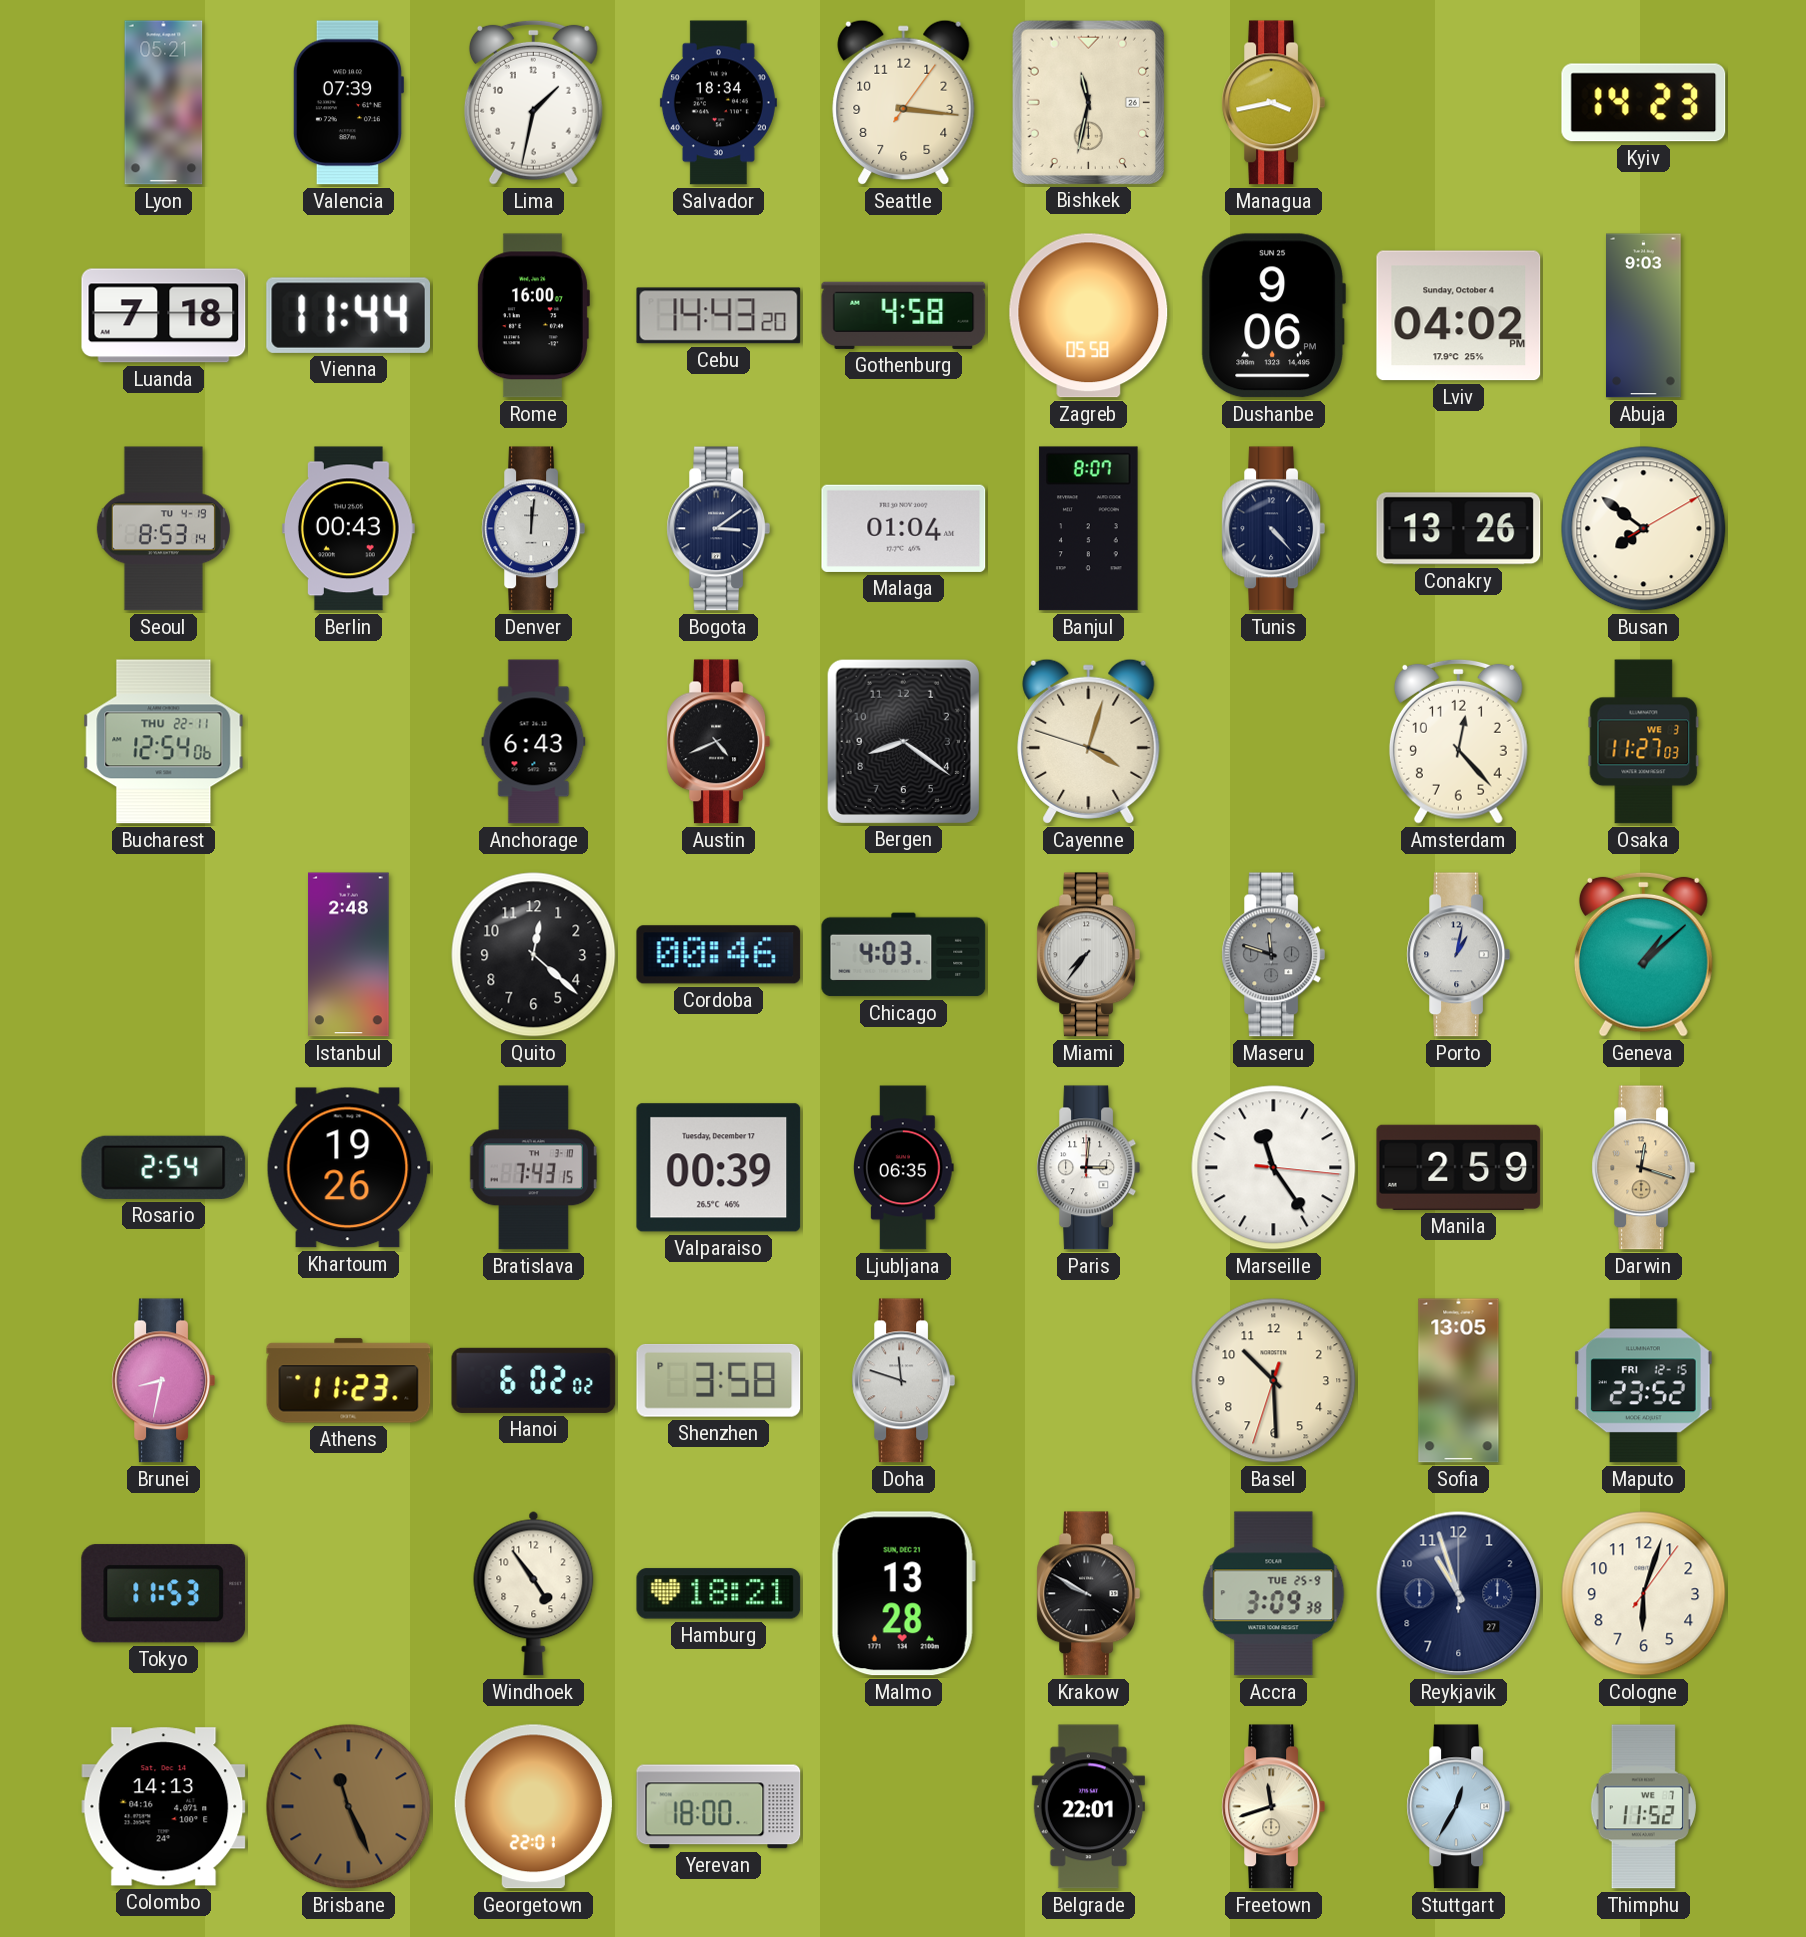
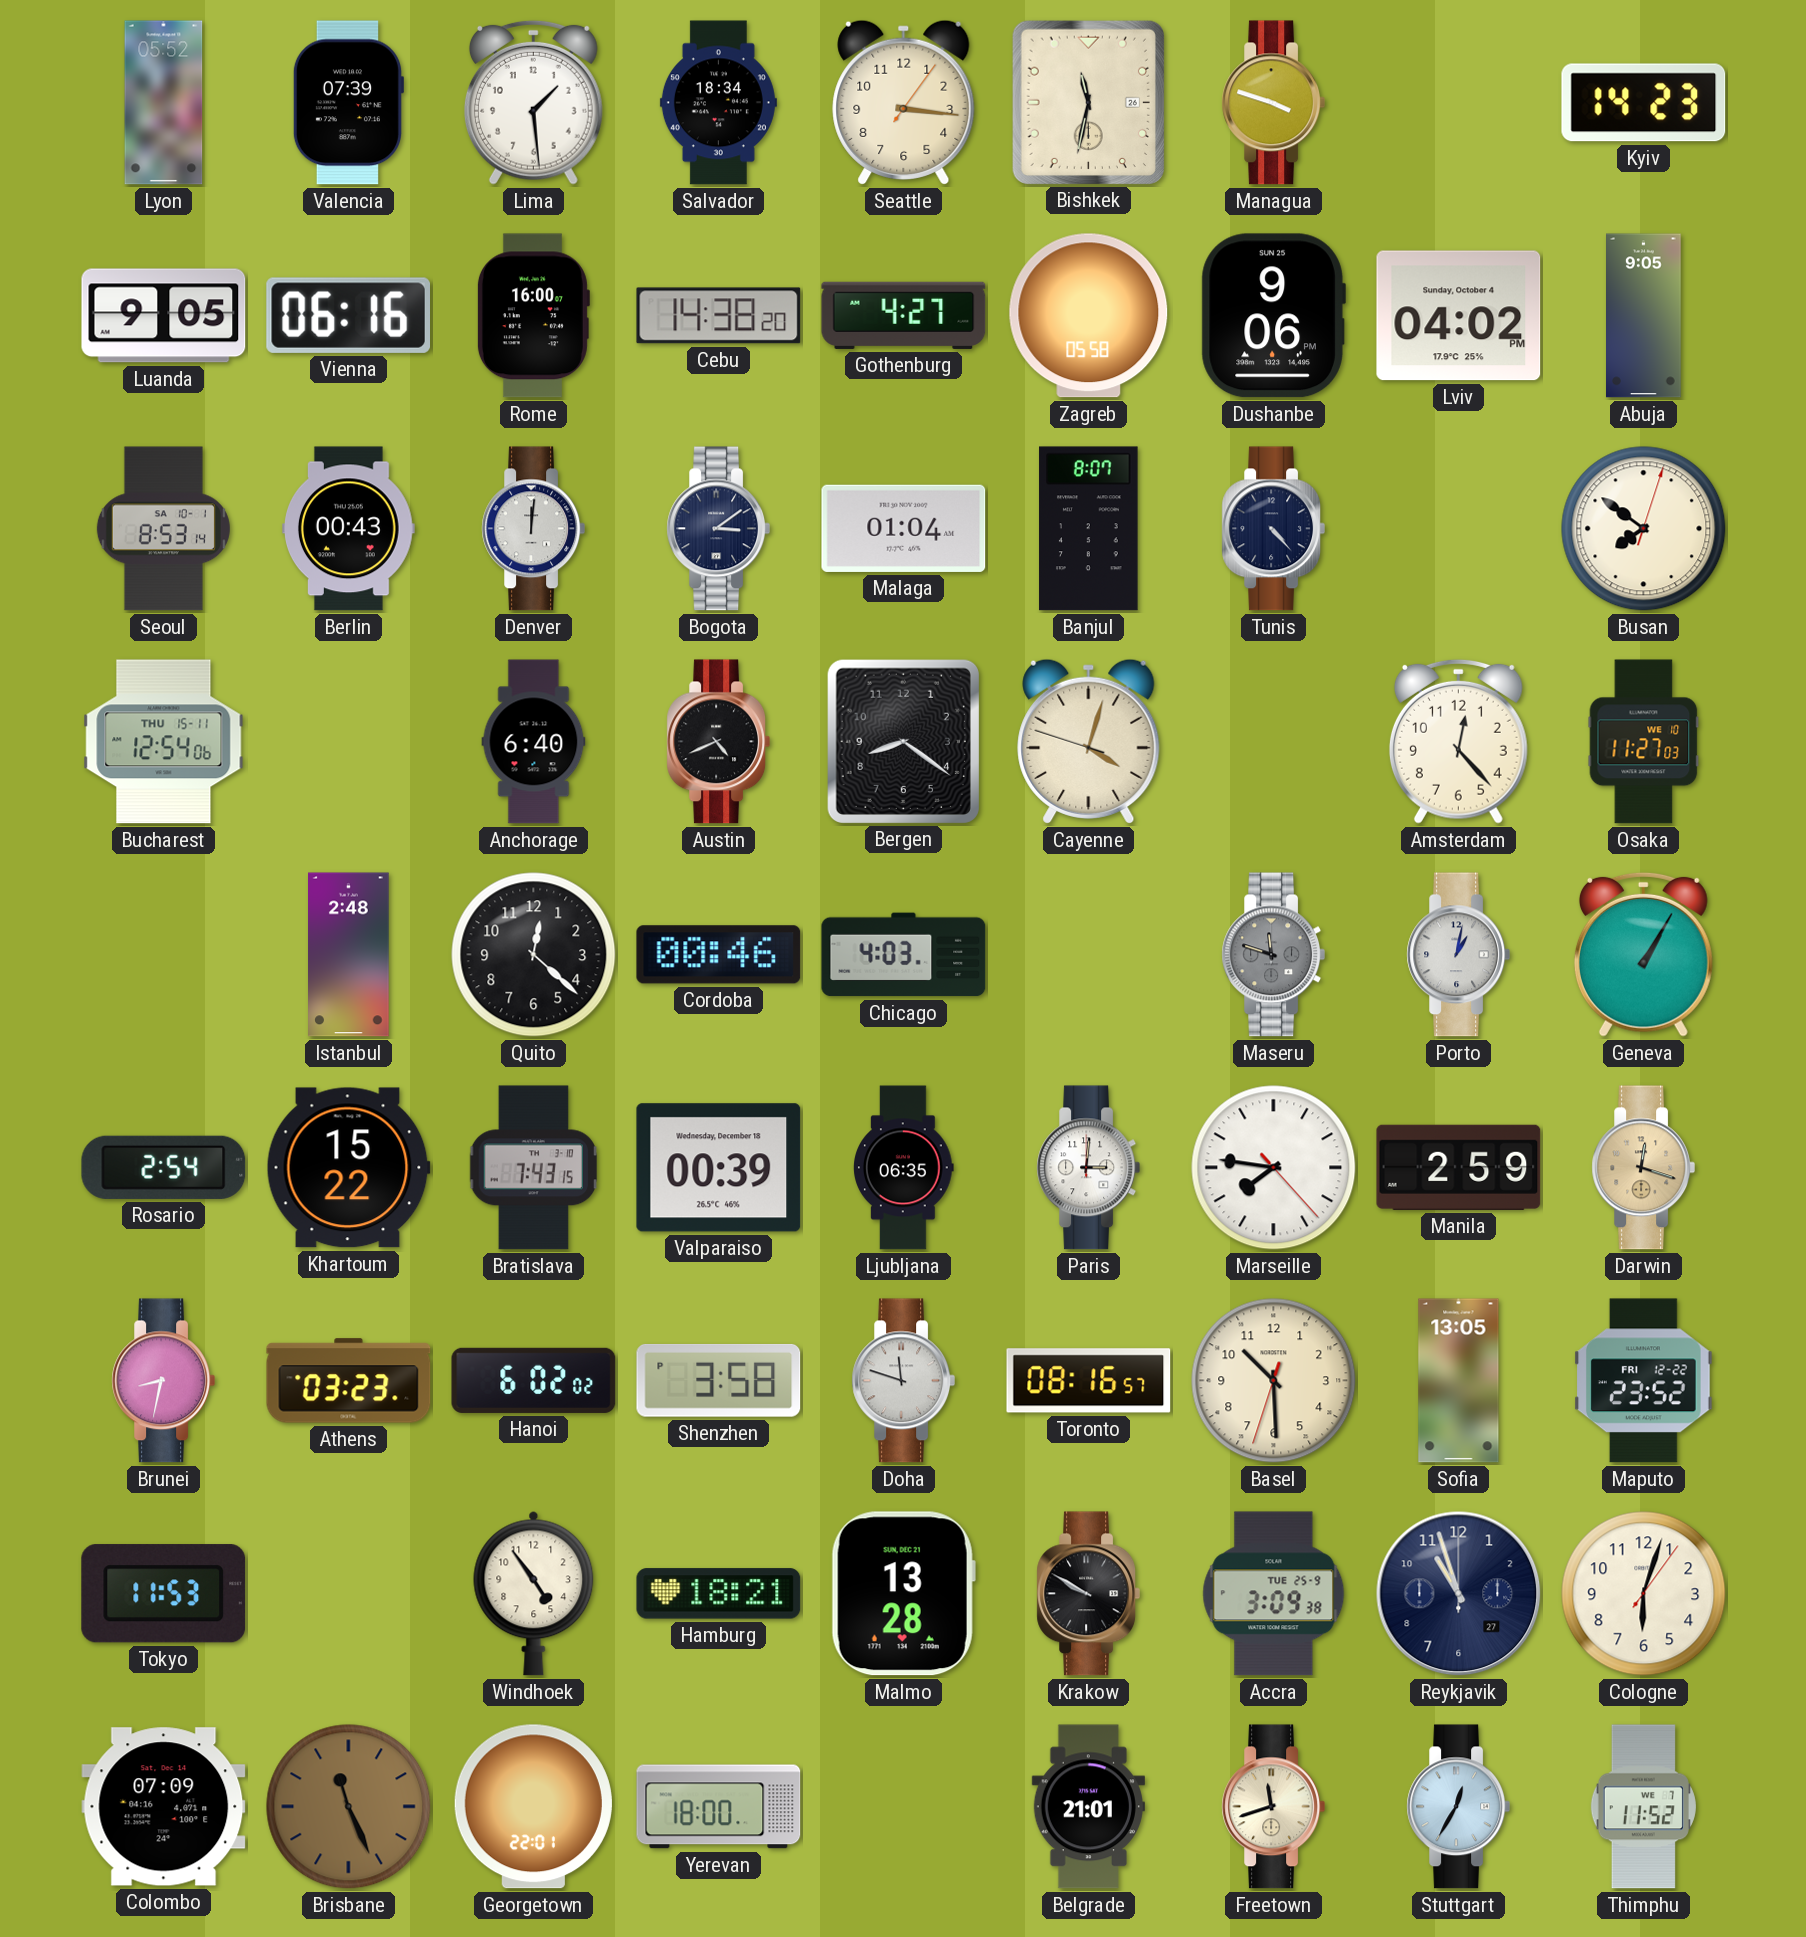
Lyon: 05:21 -> 05:52
Lima: 1:32 -> 1:29
Managua: 3:43 -> 3:48
Luanda: 7:18 -> 9:05
Vienna: 11:44 -> 06:16
Cebu: 14:43 -> 14:38
Gothenburg: 4:58 -> 4:27
Abuja: 9:03 -> 9:05
Seoul date: TU 4-19 -> SA 10-1
Conakry: 13:26 -> none
Busan: 7:51:10 -> 7:51:03
Bucharest date: THU 22-11 -> THU 15-11
Anchorage: 6:43 -> 6:40
Osaka date: WE 3 -> WE 10
Miami: 7:36 -> none
Geneva: 1:08 -> 1:05
Khartoum: 19:26 -> 15:22
Valparaiso date: Tuesday, December 17 -> Wednesday, December 18
Marseille: 11:24 -> 7:46
Athens: 11:23 -> 03:23
Toronto: none -> 08:16
Maputo date: FRI 12-15 -> FRI 12-22
Colombo: 14:13 -> 07:09
Belgrade: 22:01 -> 21:01
